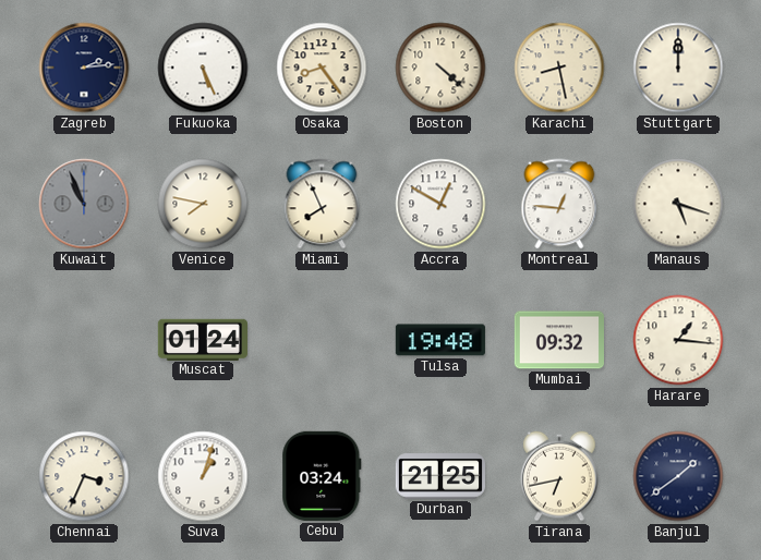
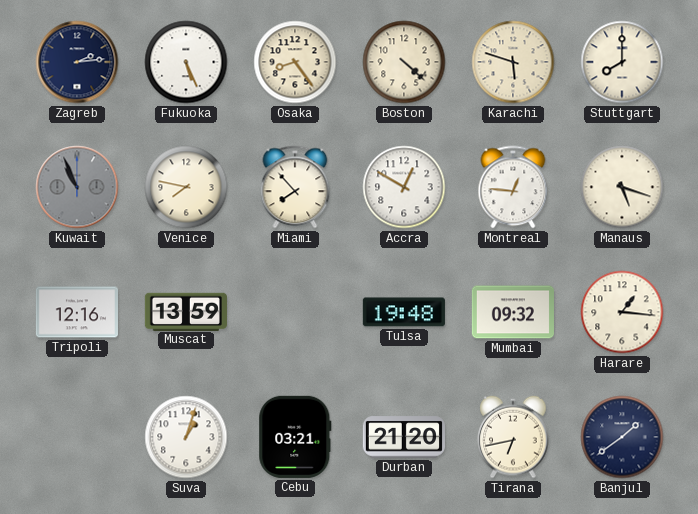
Karachi: 8:28 -> 5:48
Stuttgart: 12:00 -> 8:00
Miami: 7:56 -> 7:53
Tripoli: none -> 12:16
Muscat: 01:24 -> 13:59
Chennai: 3:34 -> none
Cebu: 03:24 -> 03:21
Durban: 21:25 -> 21:20
